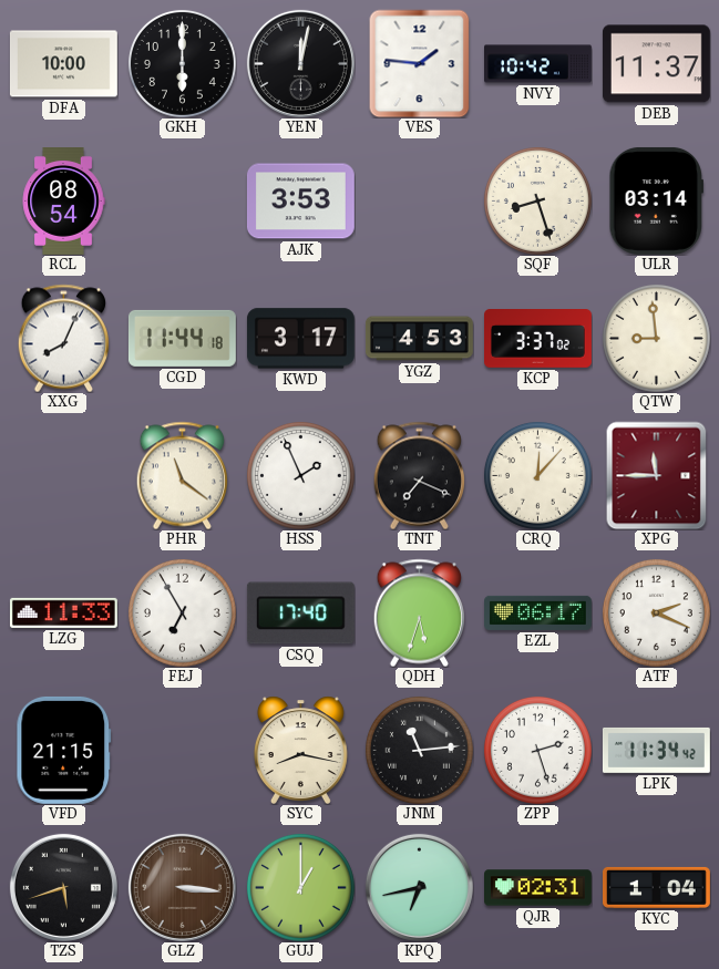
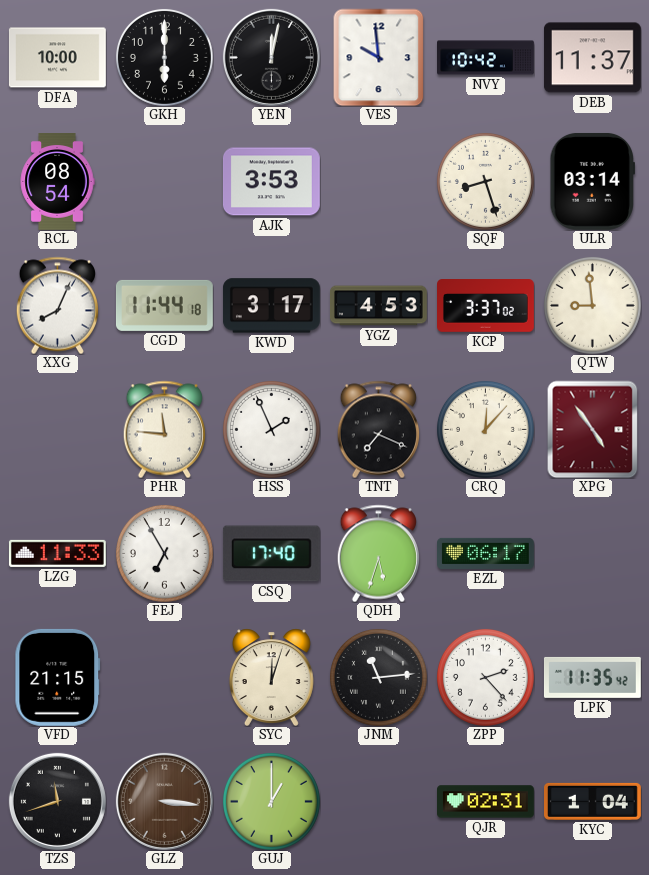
VES: 1:46 -> 9:59
PHR: 11:21 -> 11:46
XPG: 11:45 -> 4:54
ATF: 2:19 -> none
SYC: 8:17 -> 12:03
ZPP: 2:27 -> 2:23
LPK: 11:34 -> 11:35
TZS: 5:42 -> 11:42
KPQ: 6:43 -> none
